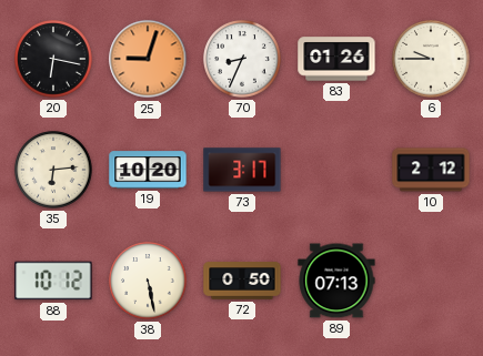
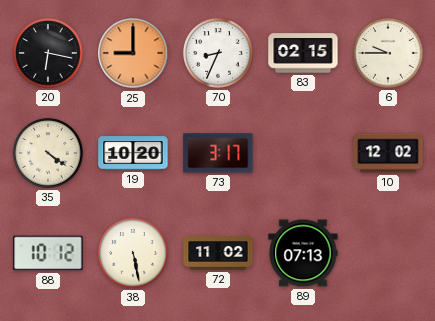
25: 9:03 -> 9:00
83: 01:26 -> 02:15
35: 6:14 -> 4:21
10: 2:12 -> 12:02
72: 0:50 -> 11:02
